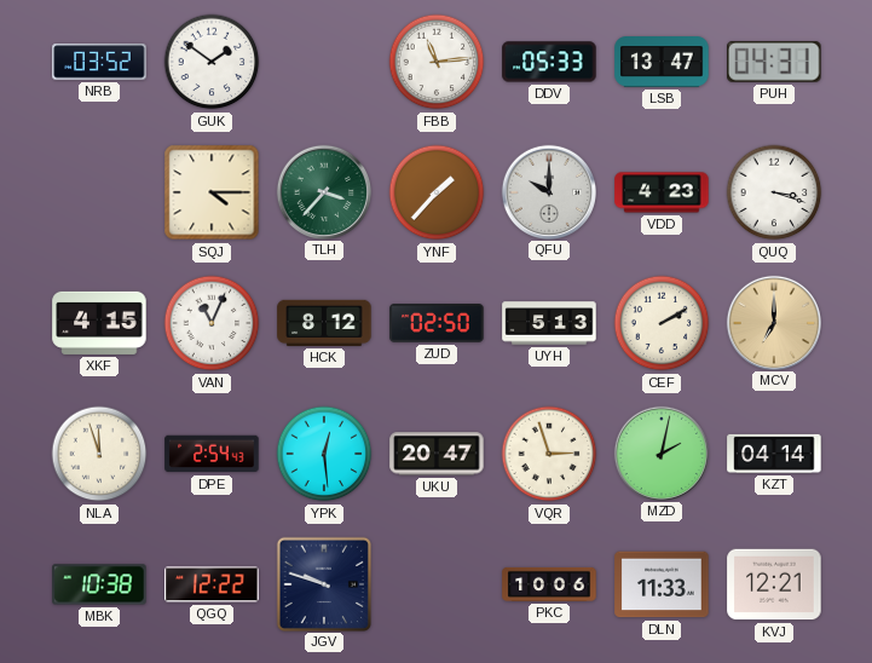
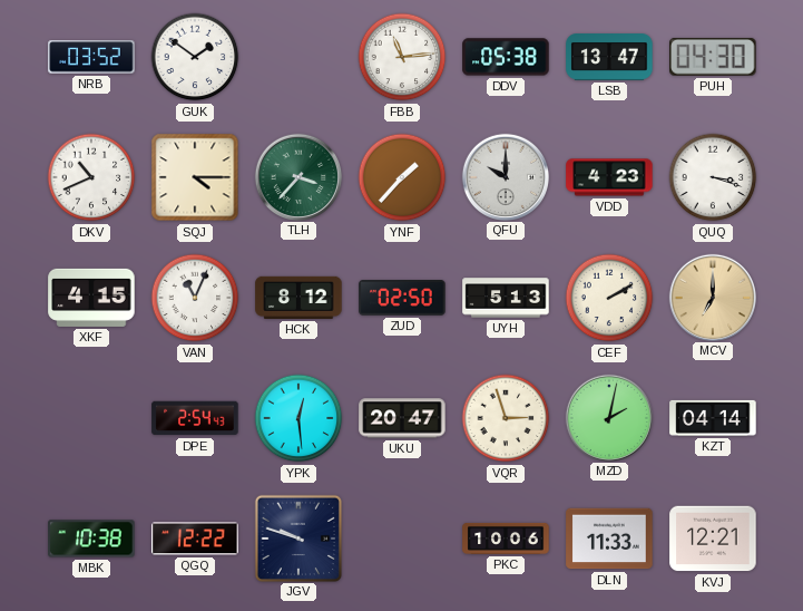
DDV: 05:33 -> 05:38
PUH: 04:31 -> 04:30
DKV: none -> 10:41
NLA: 11:57 -> none
